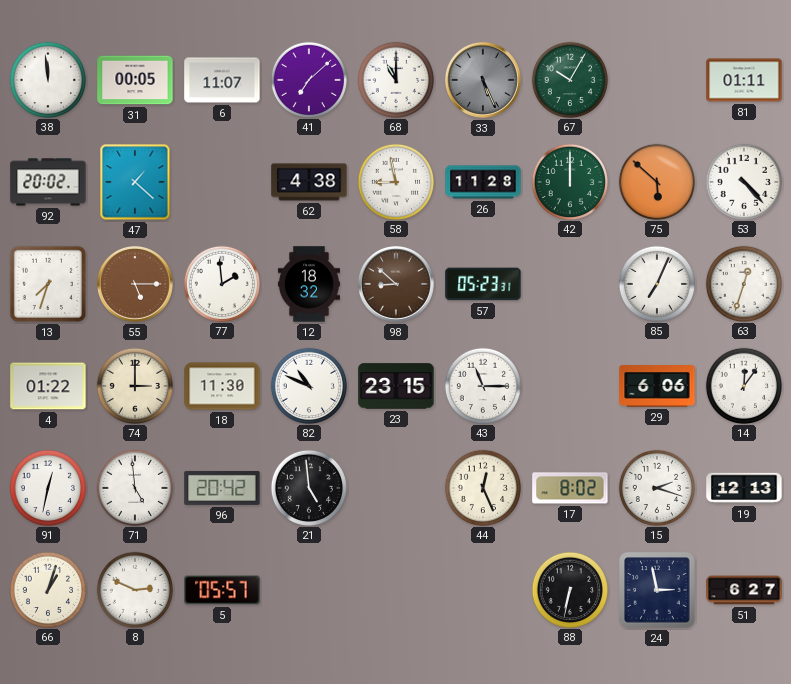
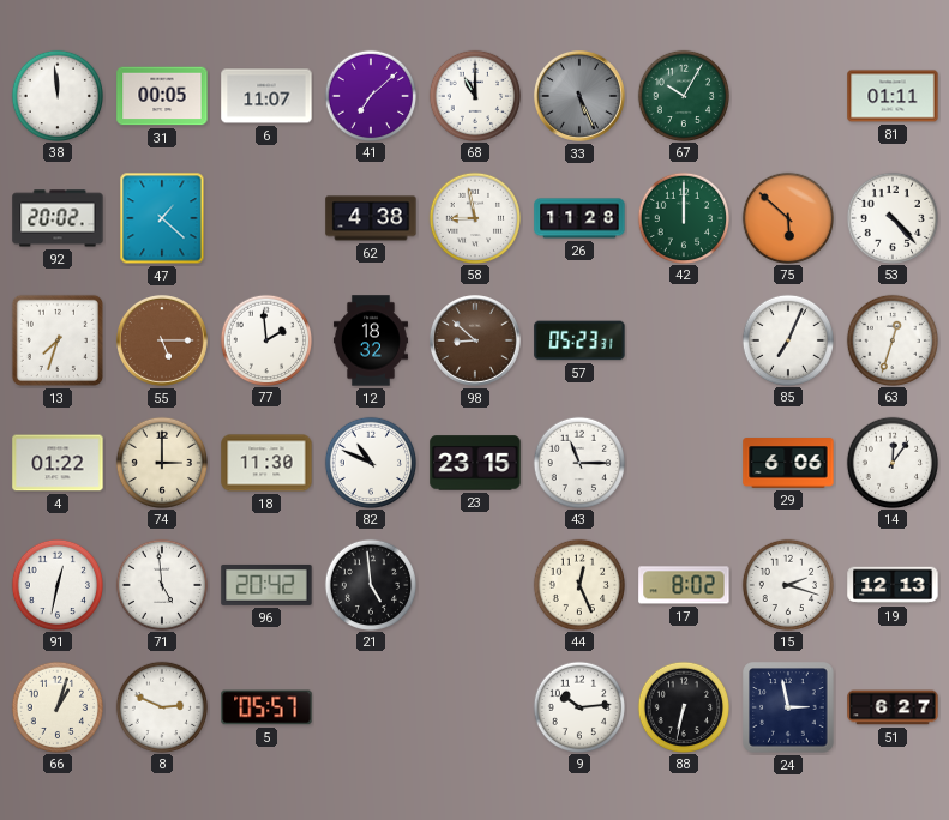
9: none -> 10:14
